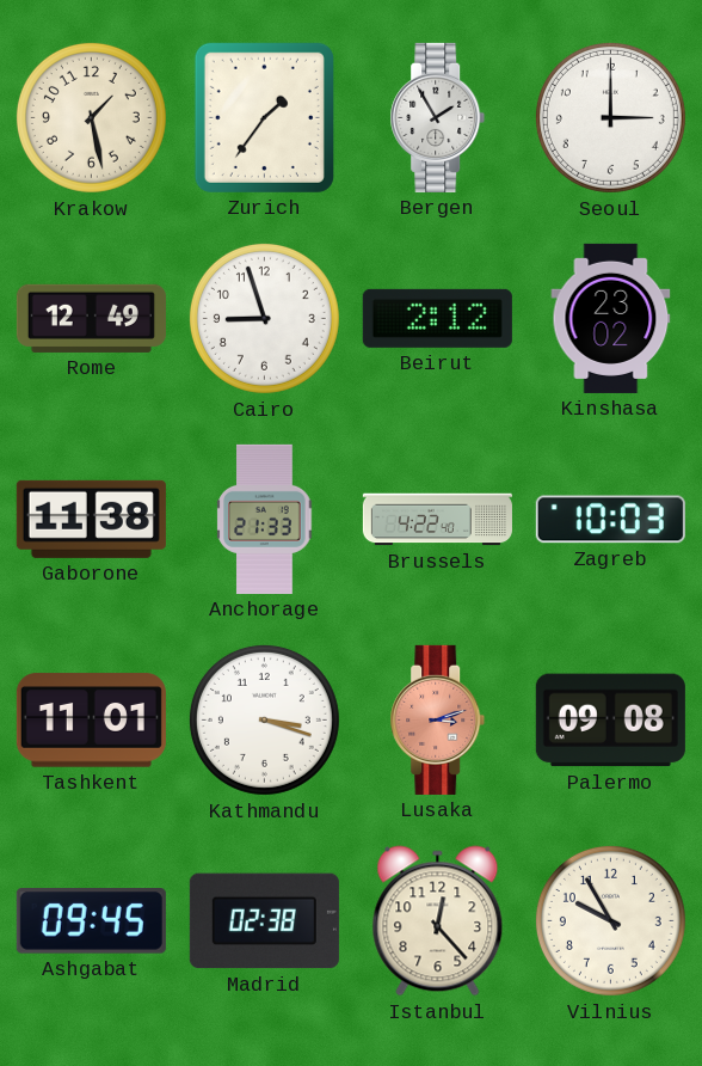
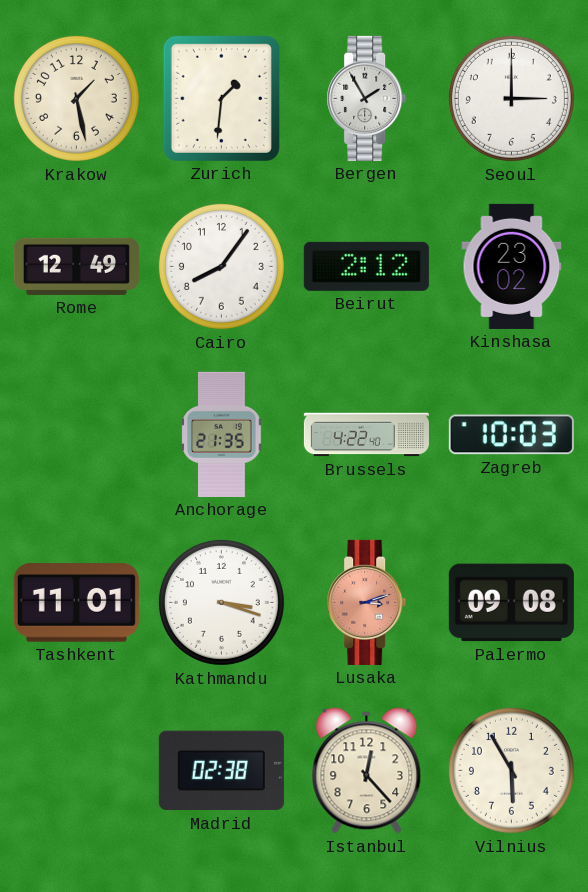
Zurich: 1:36 -> 1:31
Cairo: 8:57 -> 8:06
Gaborone: 11:38 -> none
Anchorage: 21:33 -> 21:35
Ashgabat: 09:45 -> none
Vilnius: 9:55 -> 5:55
